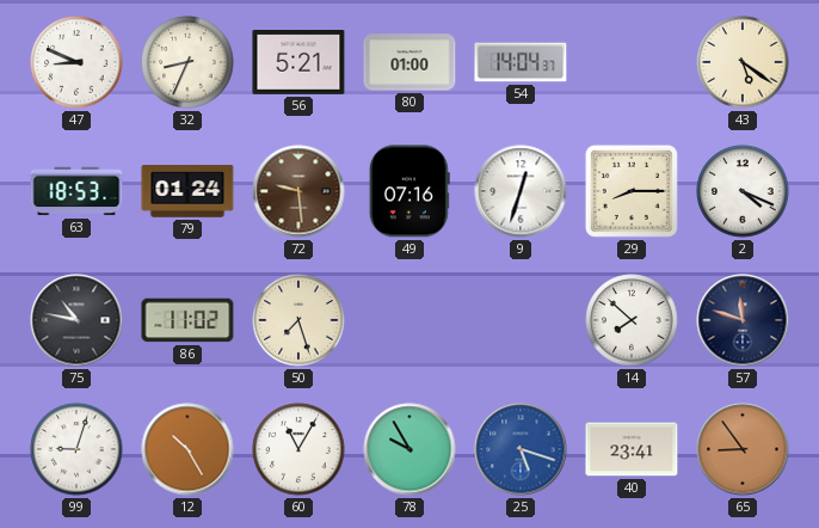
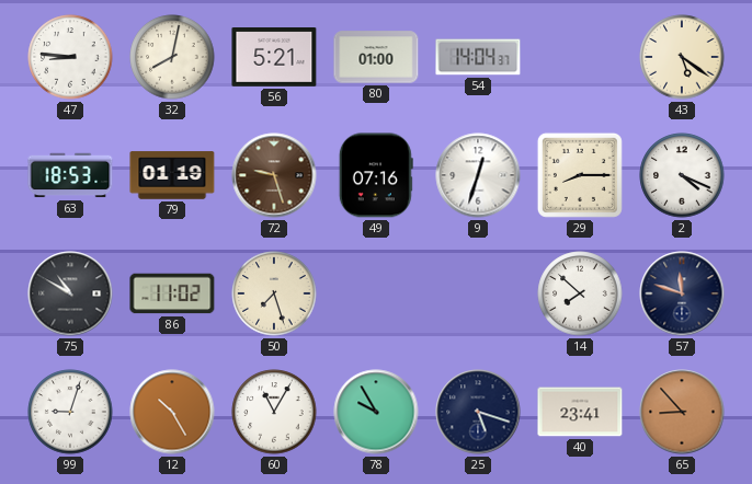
47: 8:49 -> 8:46
32: 8:34 -> 8:02
79: 01:24 -> 01:19
72: 9:29 -> 9:27
75: 10:47 -> 10:50
25 dial: blue -> navy
65: 8:54 -> 8:53
